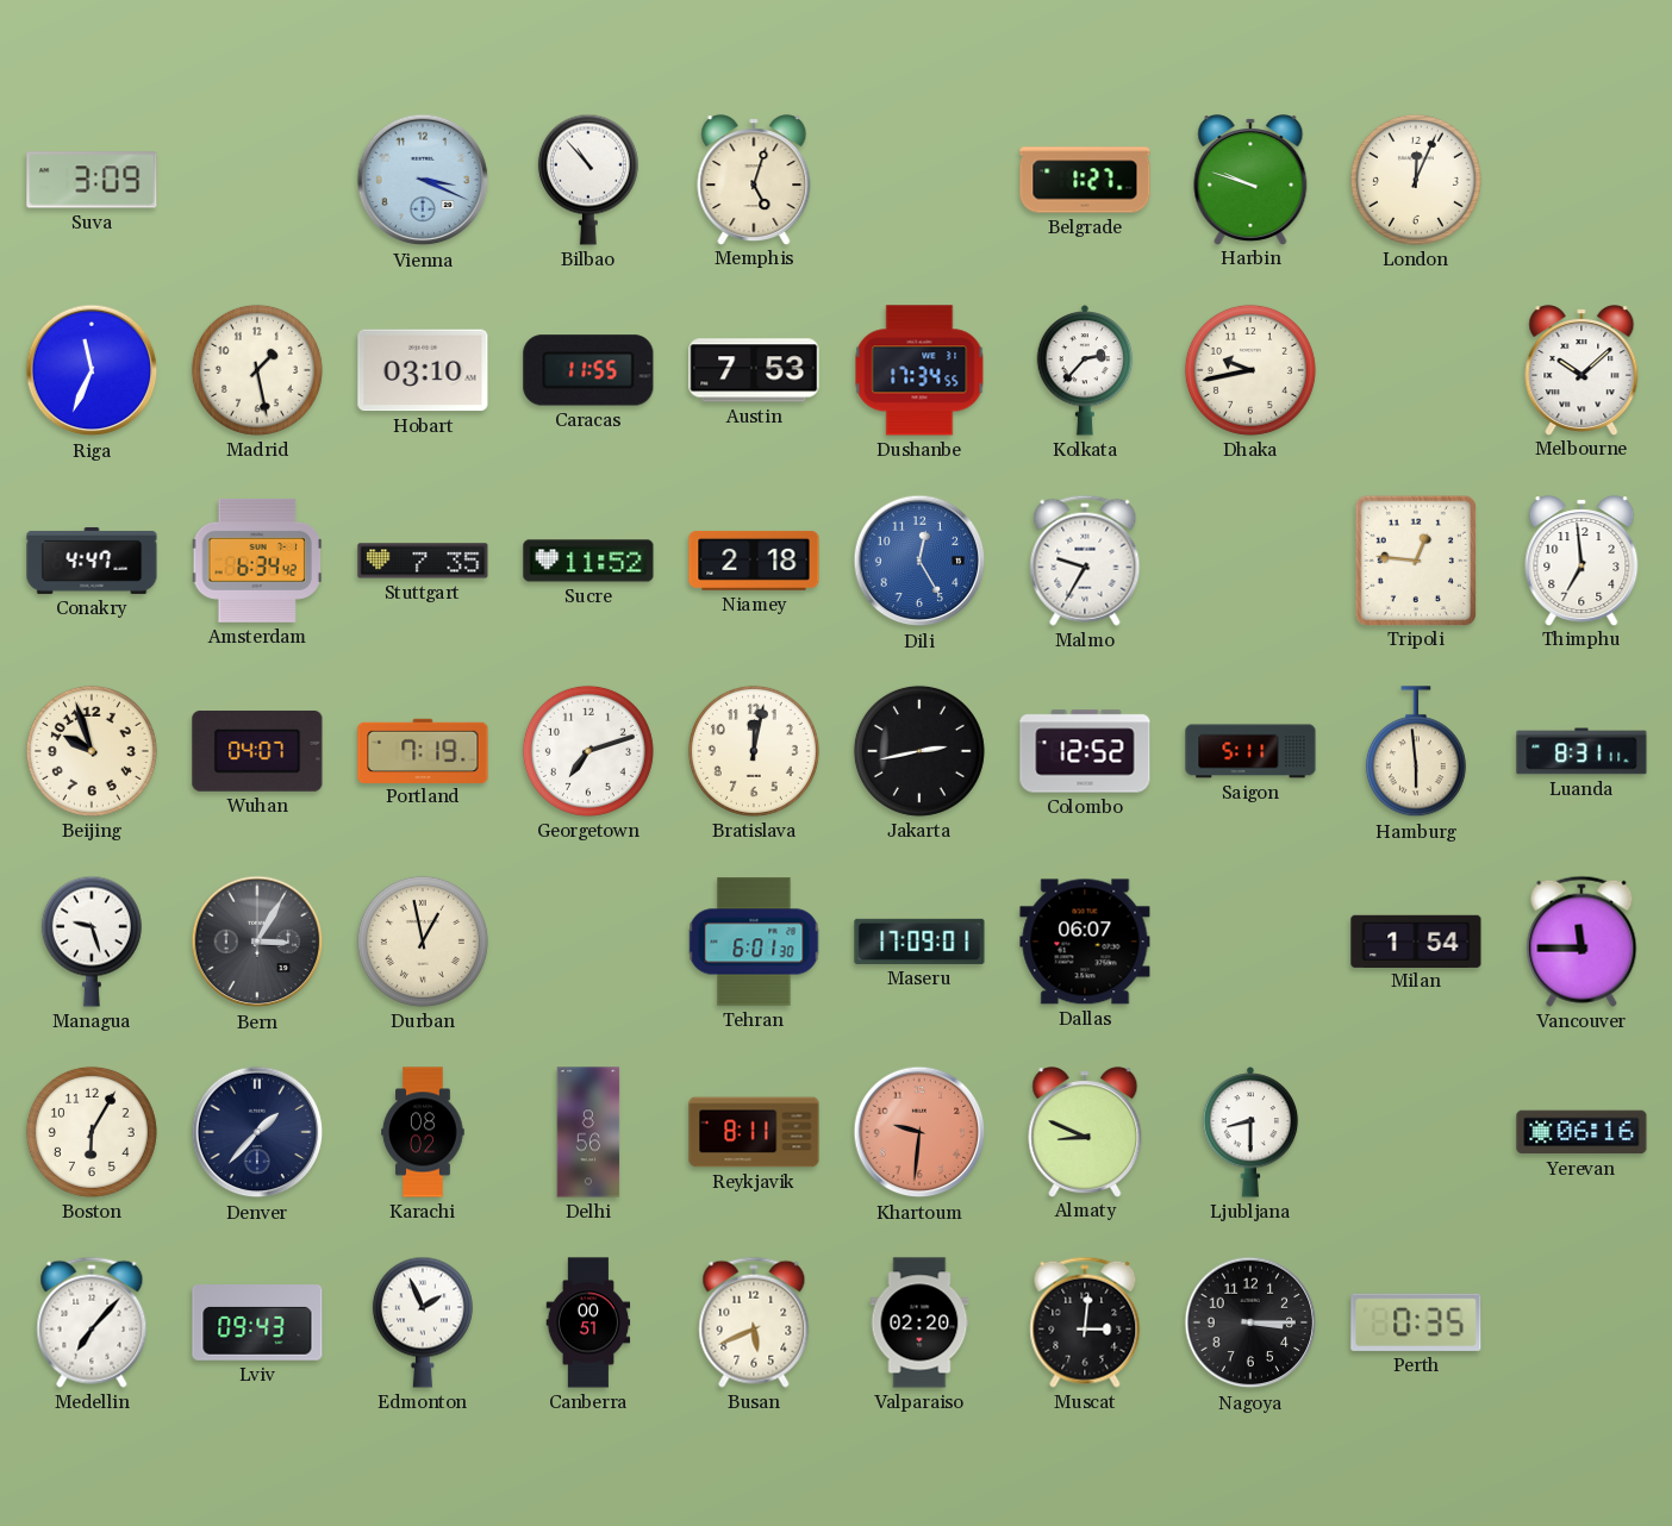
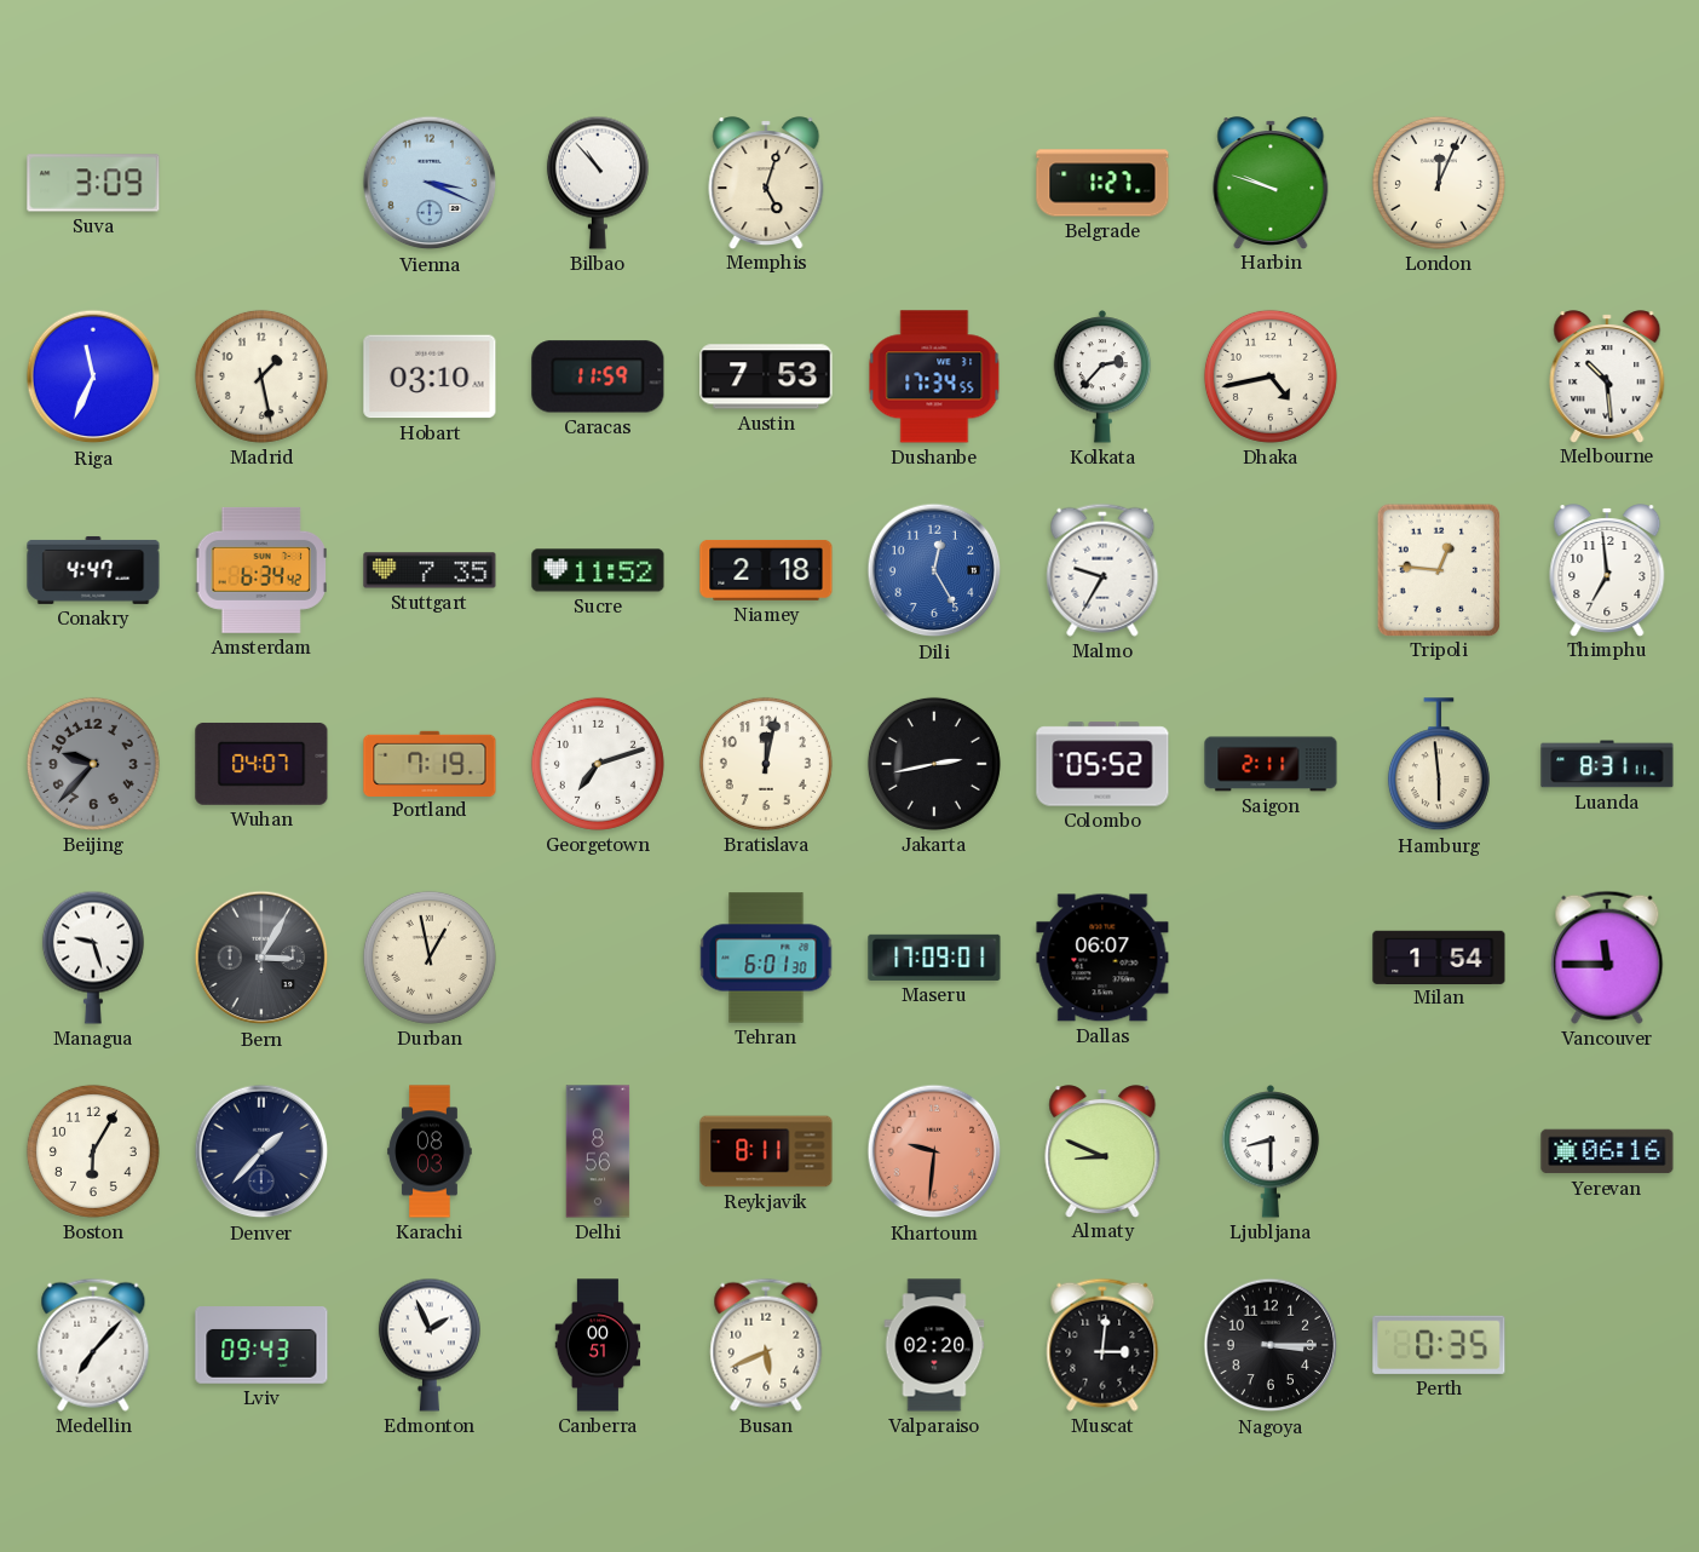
Caracas: 11:55 -> 11:59
Dhaka: 9:43 -> 4:43
Melbourne: 10:08 -> 10:29
Beijing: 9:57 -> 9:37
Beijing dial: cream -> grey
Colombo: 12:52 -> 05:52
Saigon: 5:11 -> 2:11
Karachi: 08:02 -> 08:03
